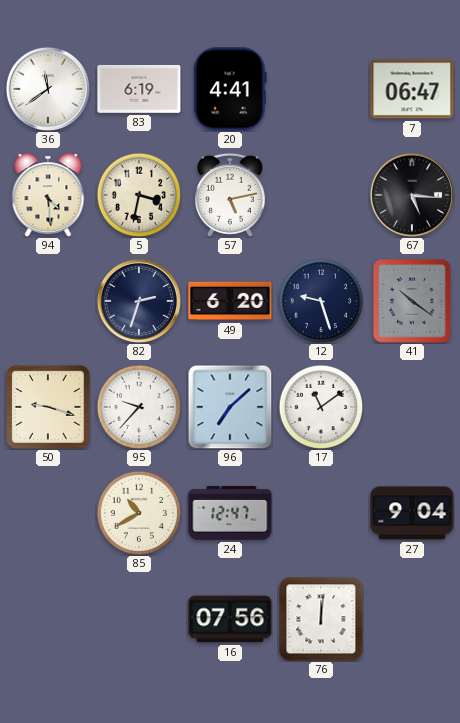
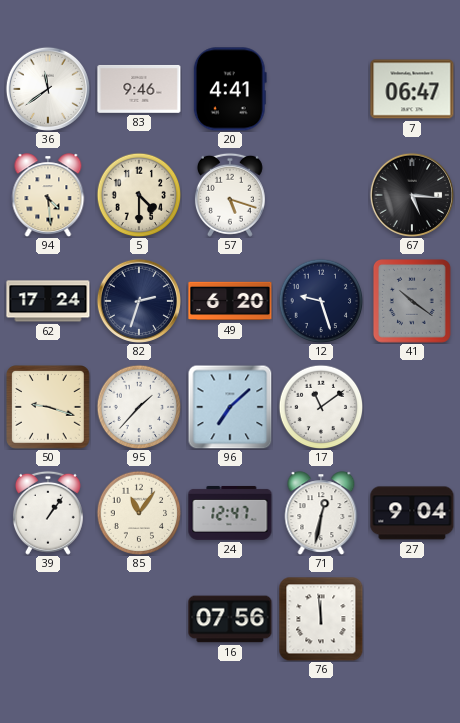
83: 6:19 -> 9:46
5: 3:32 -> 4:30
57: 5:13 -> 5:18
62: none -> 17:24
95: 9:37 -> 1:37
39: none -> 1:06
85: 10:40 -> 11:06
71: none -> 12:32
76: 12:01 -> 11:59
